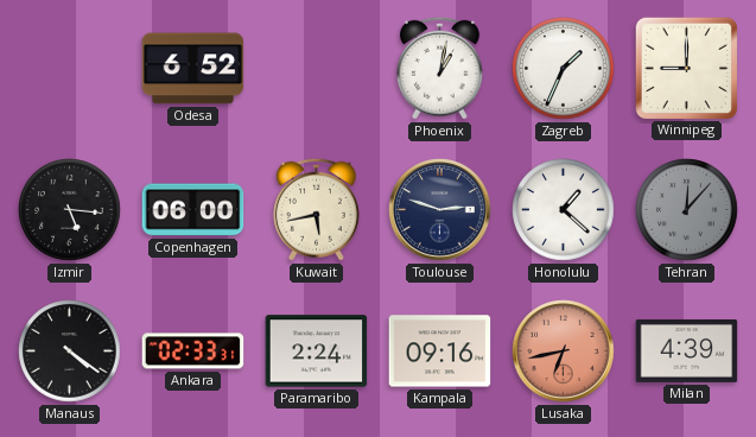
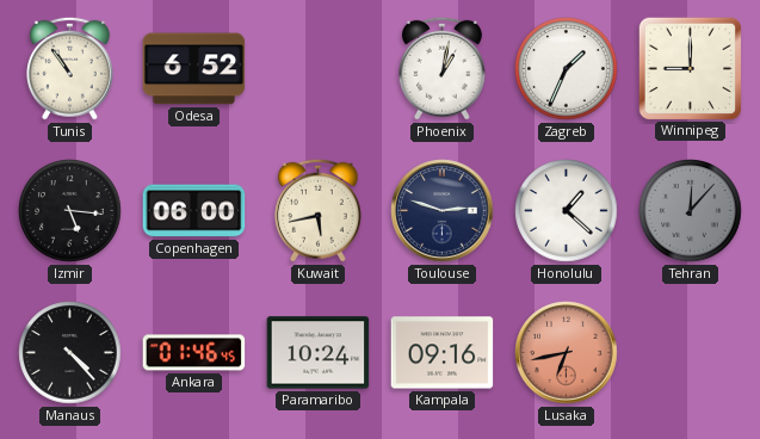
Tunis: none -> 10:54
Manaus: 4:21 -> 4:23
Ankara: 02:33 -> 01:46
Paramaribo: 2:24 -> 10:24
Milan: 4:39 -> none
